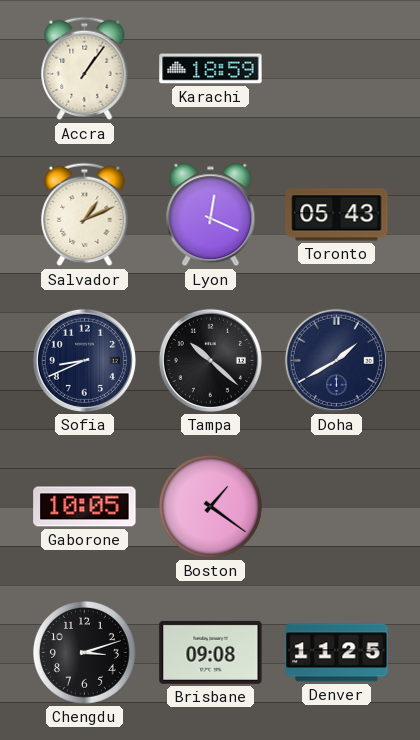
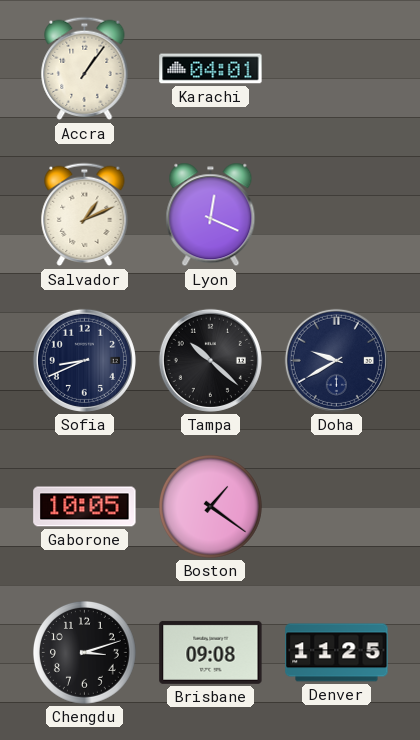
Karachi: 18:59 -> 04:01
Toronto: 05:43 -> none
Doha: 1:40 -> 9:40
